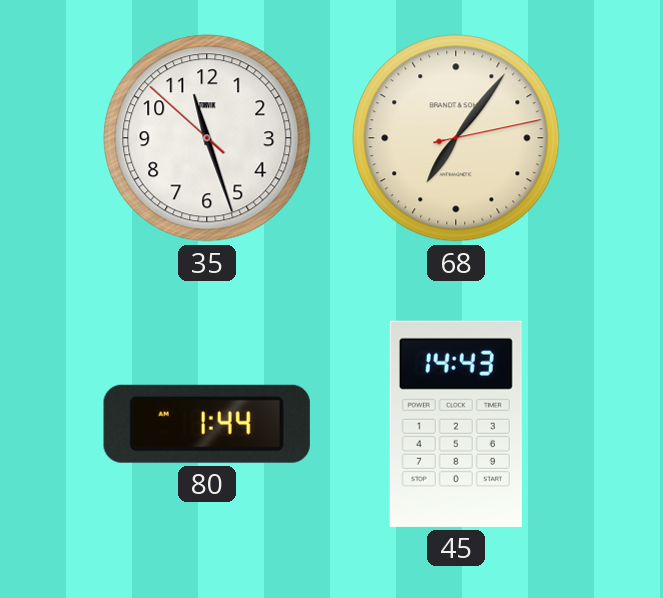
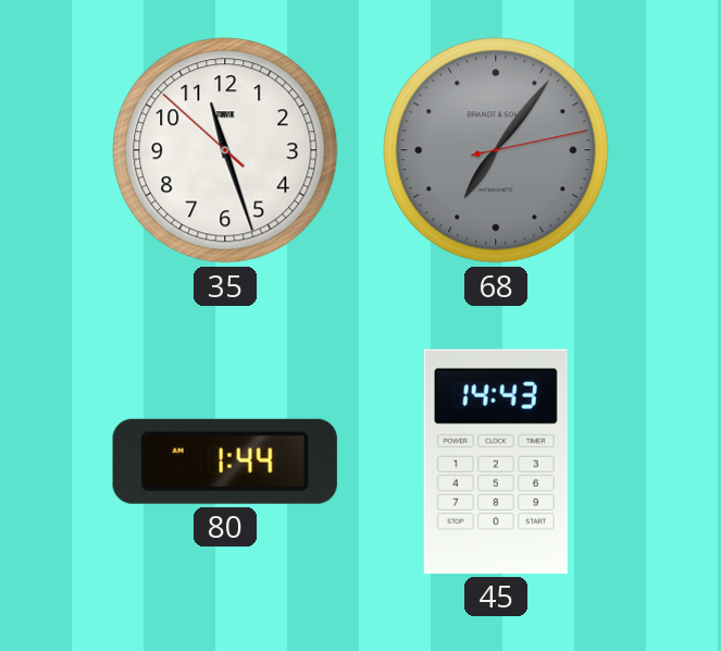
68 dial: cream -> grey
